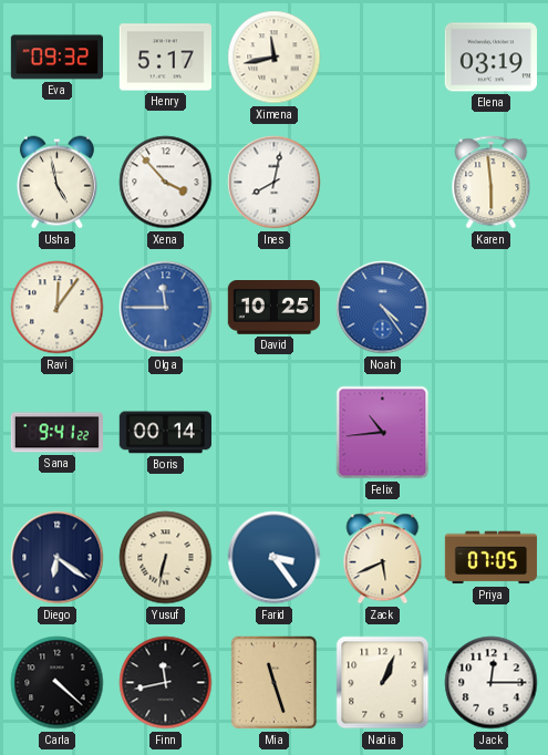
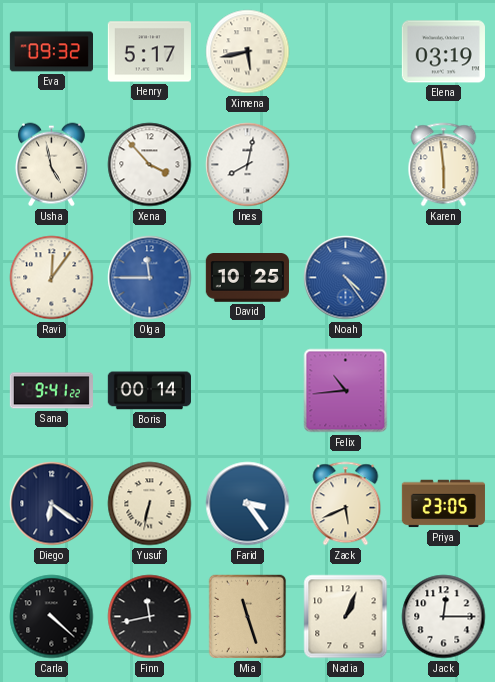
Ximena: 11:43 -> 5:43
Priya: 07:05 -> 23:05
